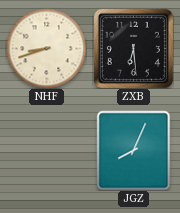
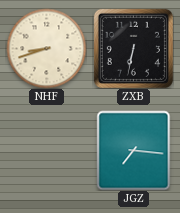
ZXB: 6:29 -> 6:32
JGZ: 8:04 -> 7:16
